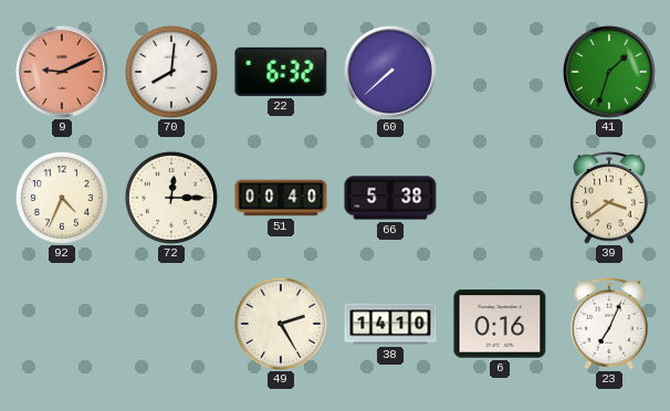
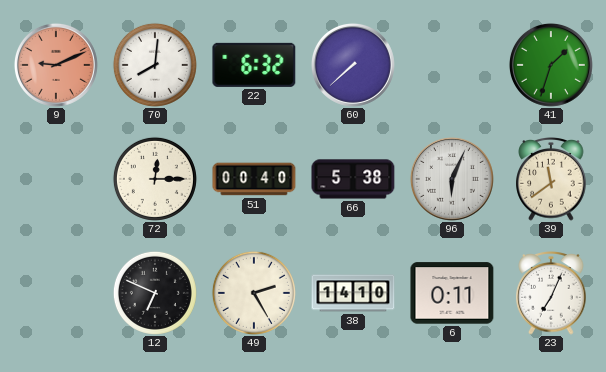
92: 4:34 -> none
96: none -> 6:04
39: 3:39 -> 11:39
12: none -> 6:49
6: 0:16 -> 0:11
